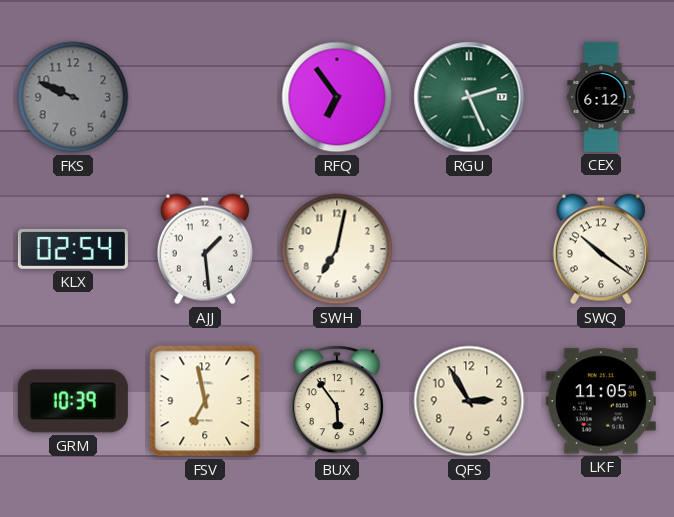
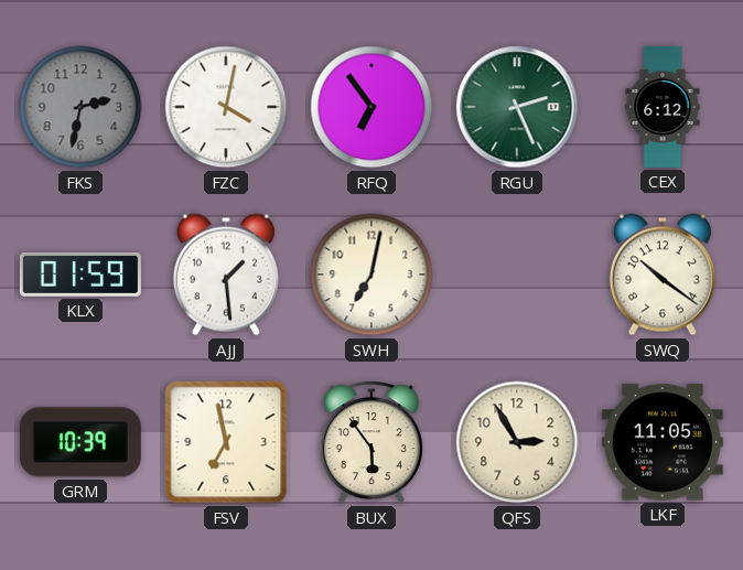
FKS: 9:49 -> 2:32
FZC: none -> 4:02
KLX: 02:54 -> 01:59
